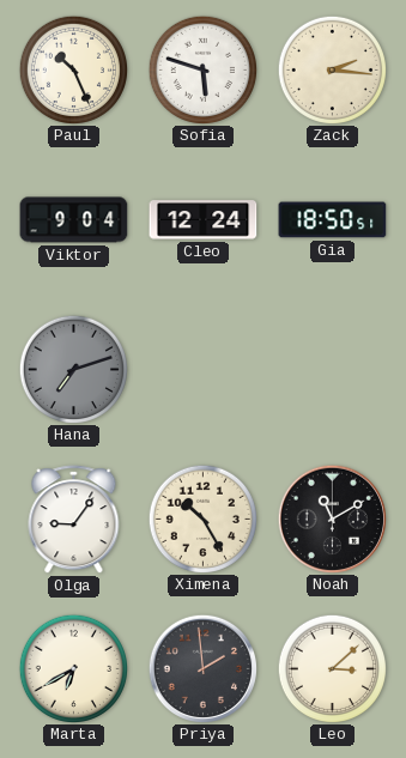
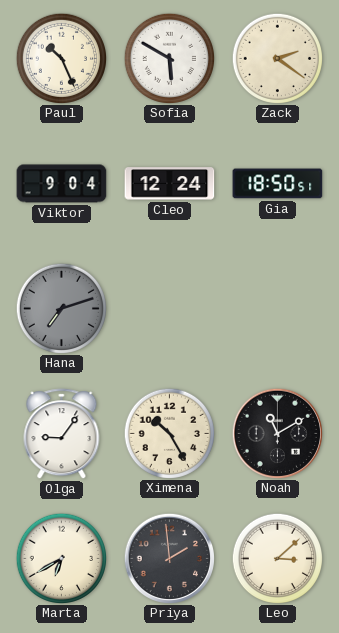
Sofia: 5:48 -> 5:50
Zack: 2:16 -> 2:21
